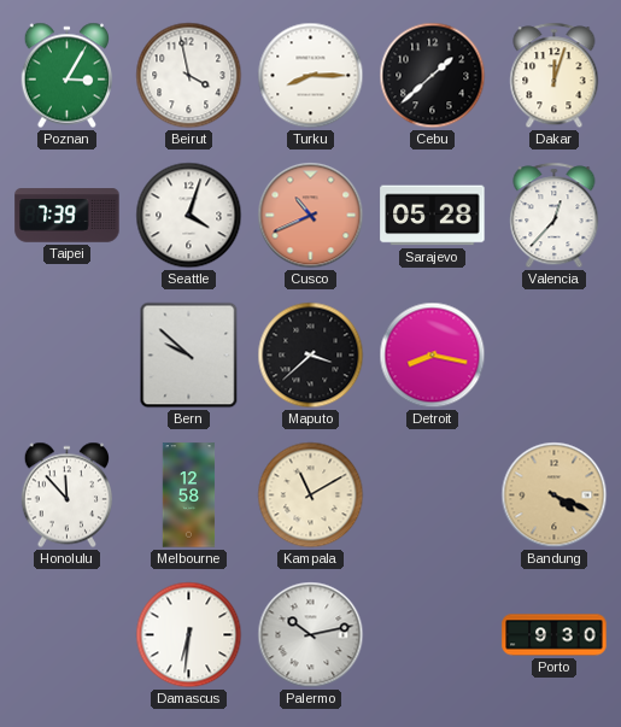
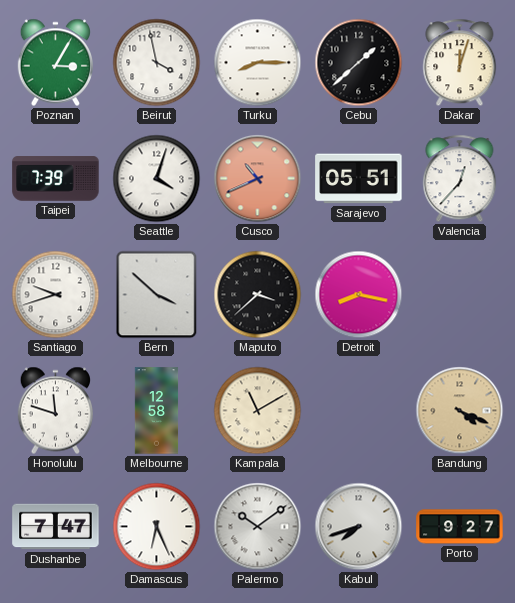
Sarajevo: 05:28 -> 05:51
Santiago: none -> 9:42
Bern: 9:52 -> 3:52
Honolulu: 11:53 -> 11:48
Dushanbe: none -> 7:47
Damascus: 6:31 -> 6:26
Palermo: 10:13 -> 10:09
Kabul: none -> 7:42
Porto: 9:30 -> 9:27
